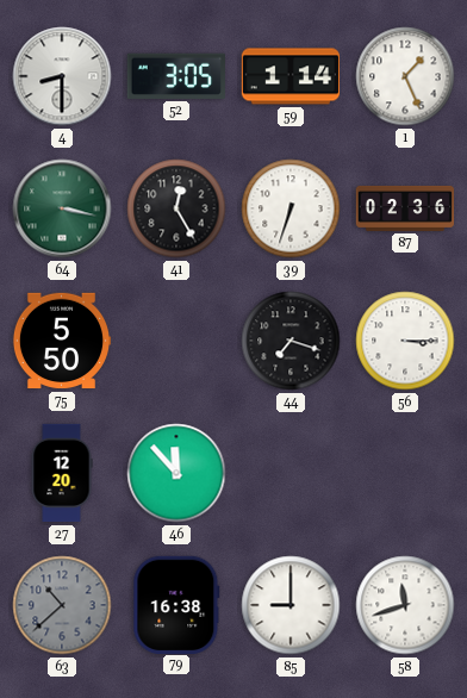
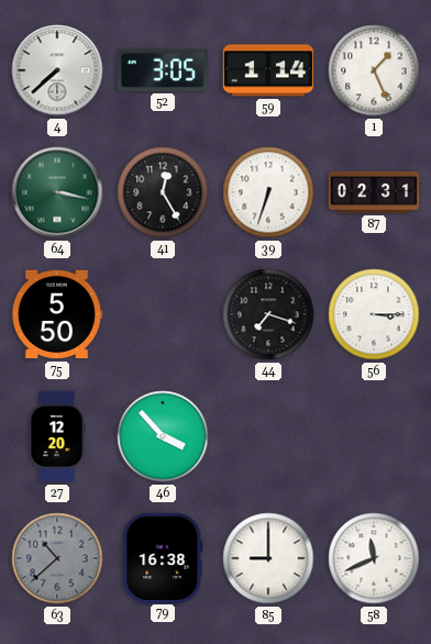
4: 8:30 -> 7:38
87: 02:36 -> 02:31
46: 11:53 -> 3:53
58: 11:42 -> 11:41
